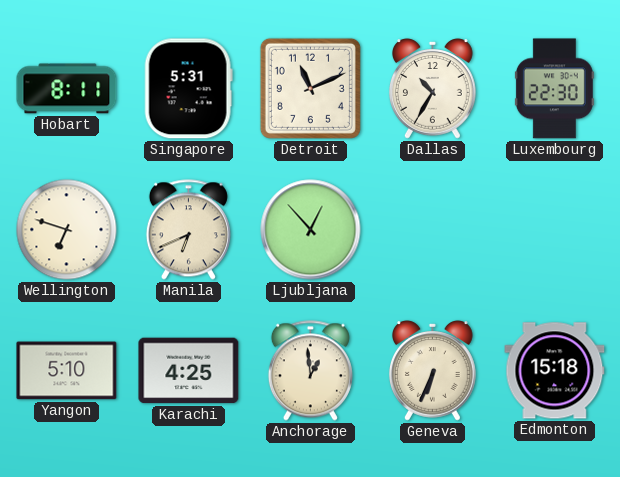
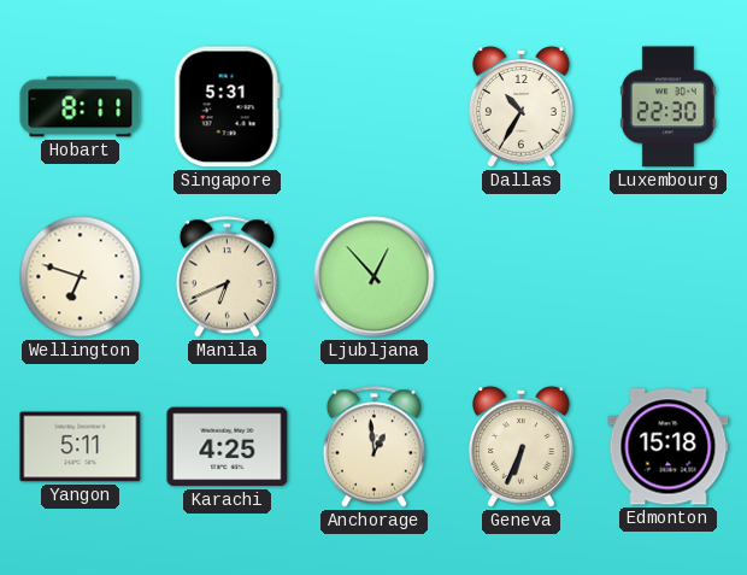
Detroit: 11:11 -> none
Yangon: 5:10 -> 5:11
